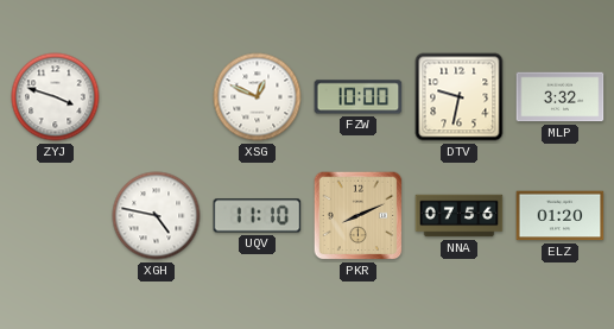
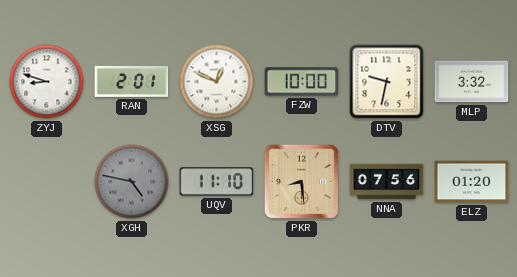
ZYJ: 3:48 -> 8:48
RAN: none -> 2:01
XGH dial: white -> grey
PKR: 8:11 -> 8:29
